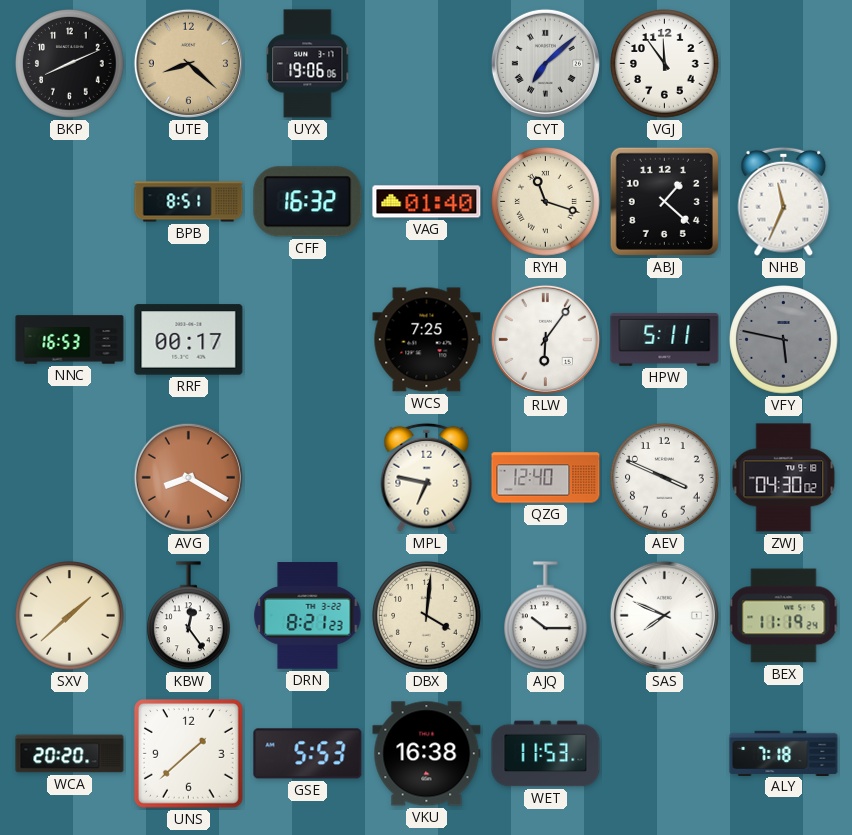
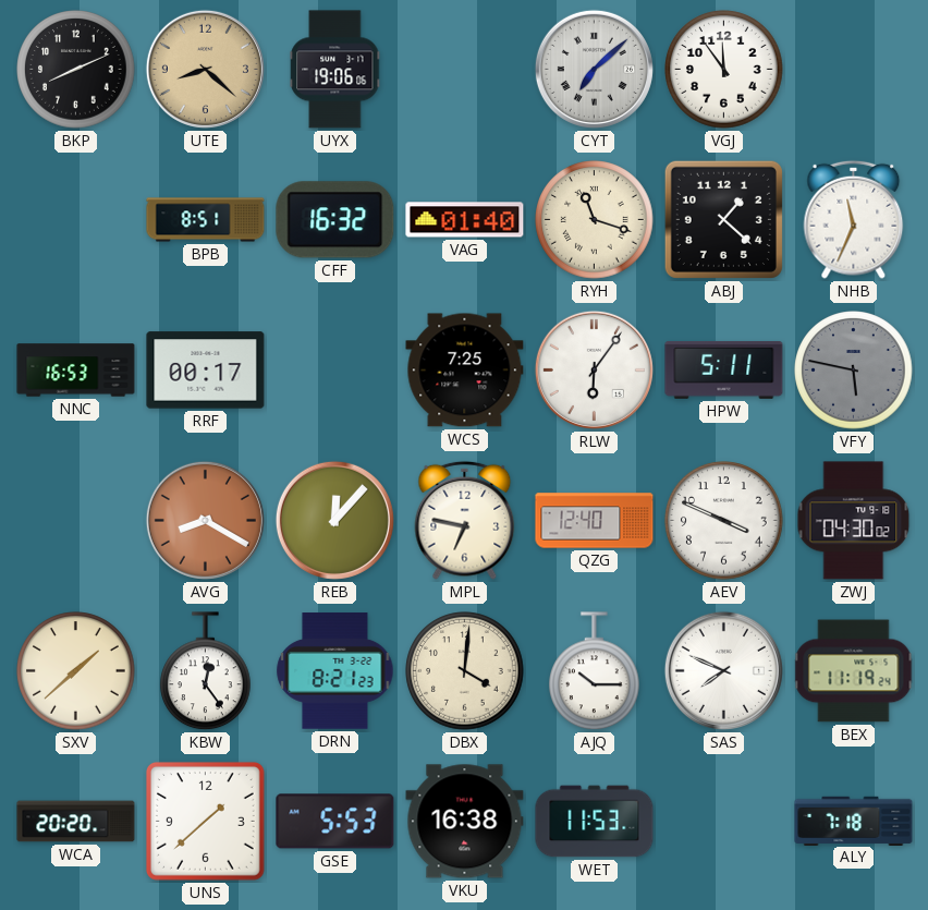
REB: none -> 12:07
